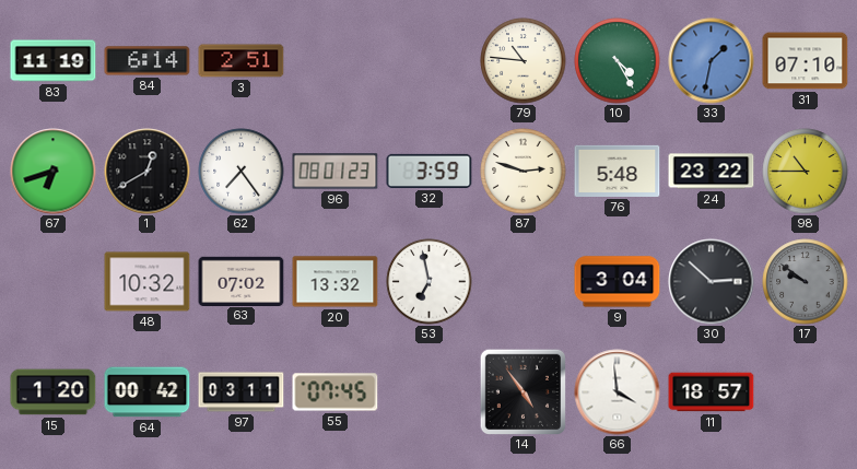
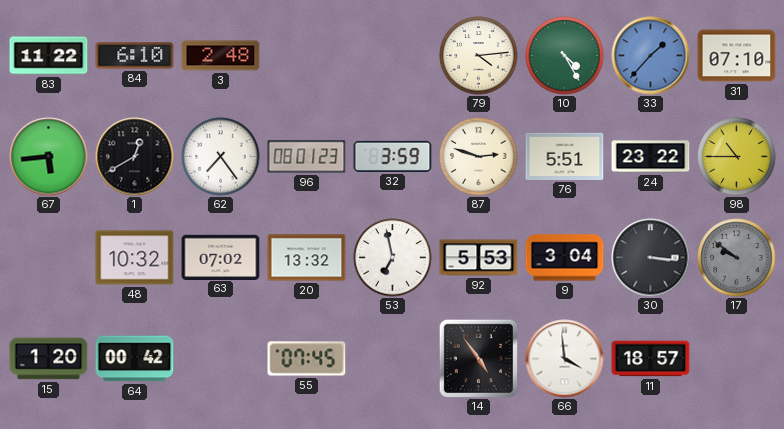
83: 11:19 -> 11:22
84: 6:14 -> 6:10
3: 2:51 -> 2:48
79: 10:46 -> 4:14
33: 1:32 -> 1:37
67: 6:42 -> 5:44
76: 5:48 -> 5:51
92: none -> 5:53
30: 2:52 -> 3:16
97: 03:11 -> none
